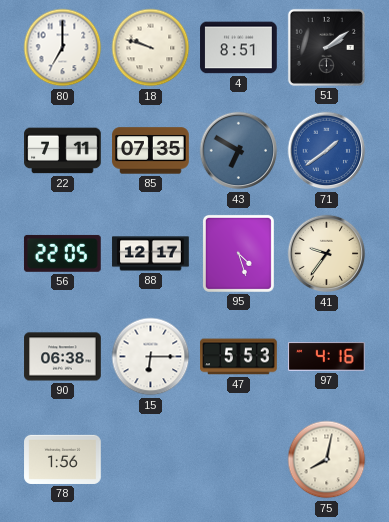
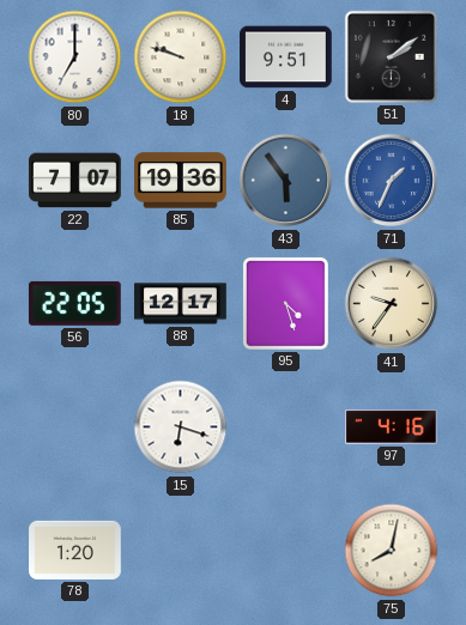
4: 8:51 -> 9:51
22: 7:11 -> 7:07
85: 07:35 -> 19:36
43: 6:50 -> 5:54
71: 1:39 -> 1:34
90: 06:38 -> none
15: 6:15 -> 6:18
47: 5:53 -> none
78: 1:56 -> 1:20
